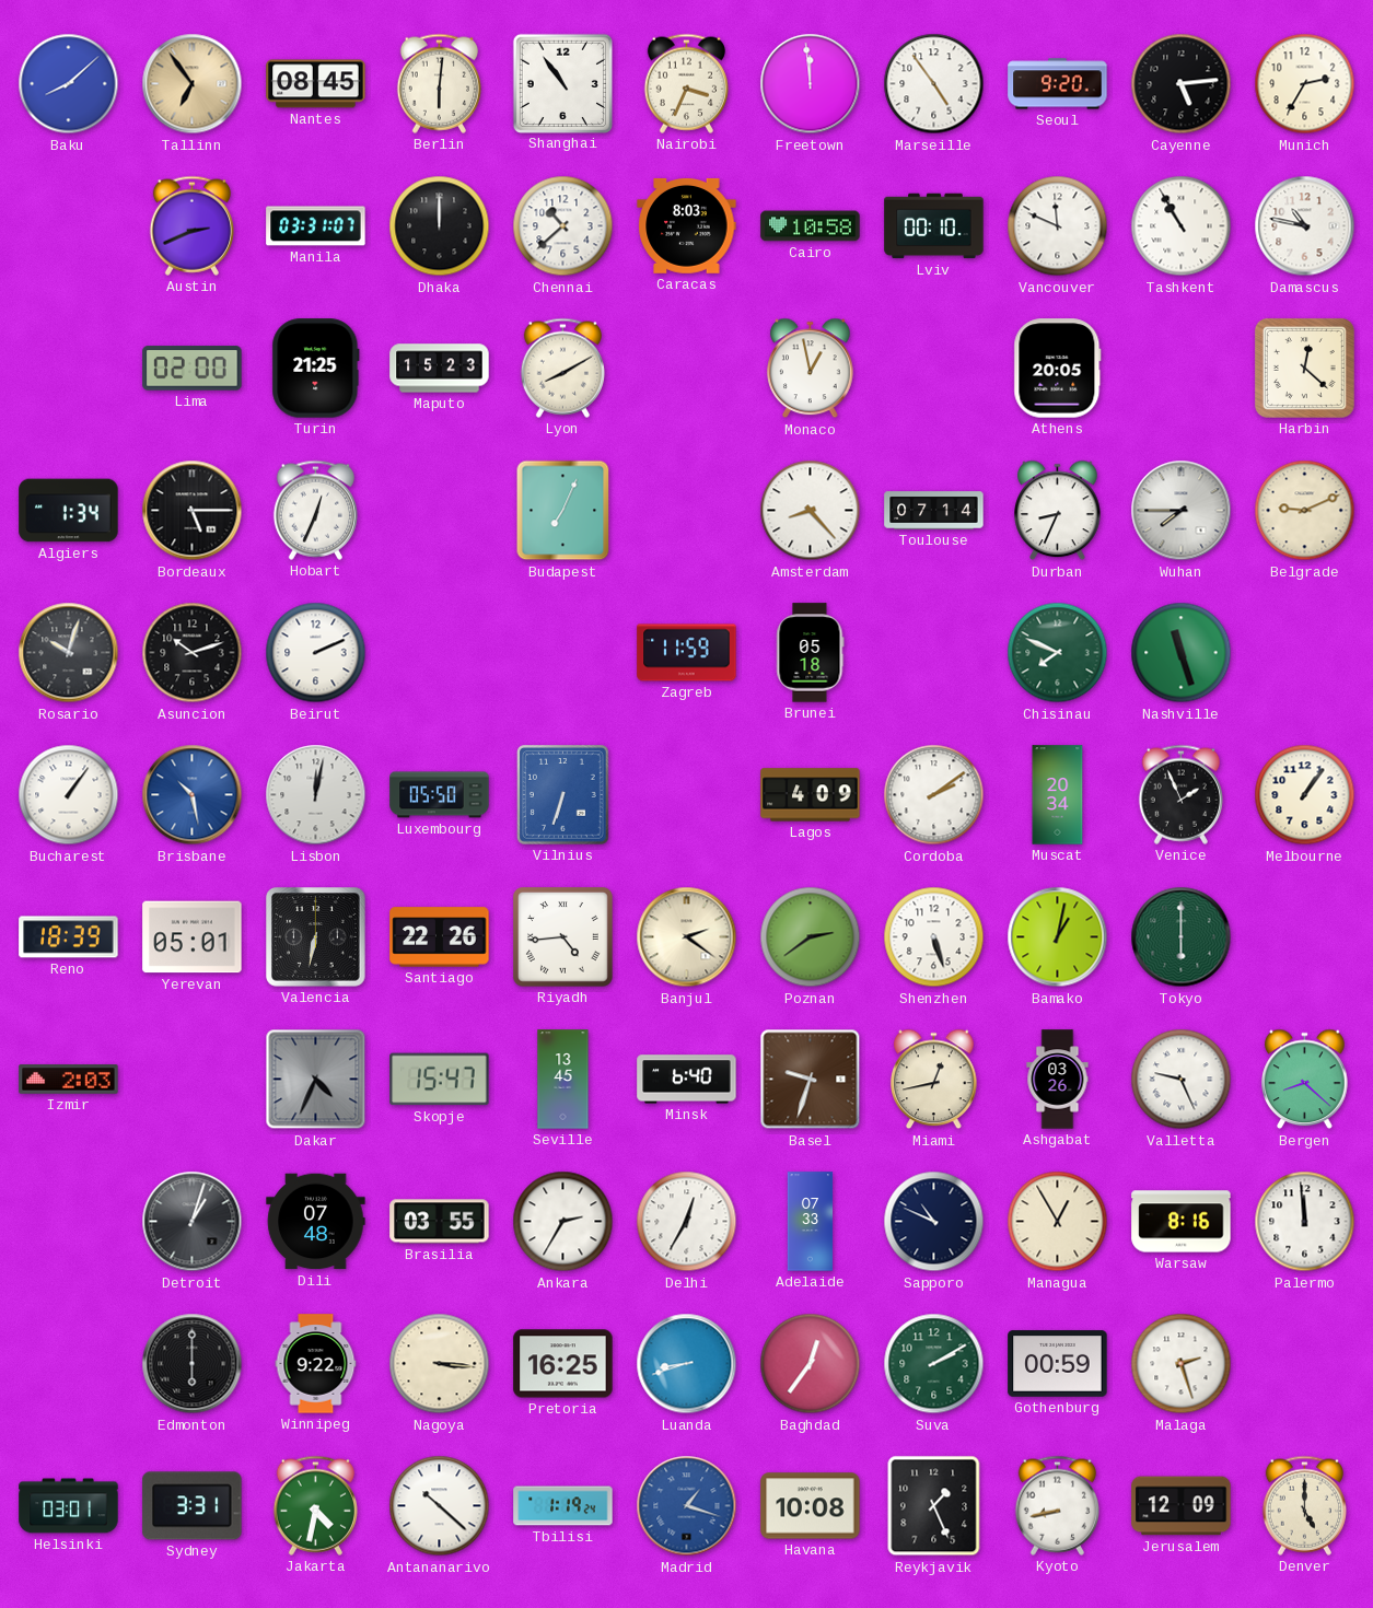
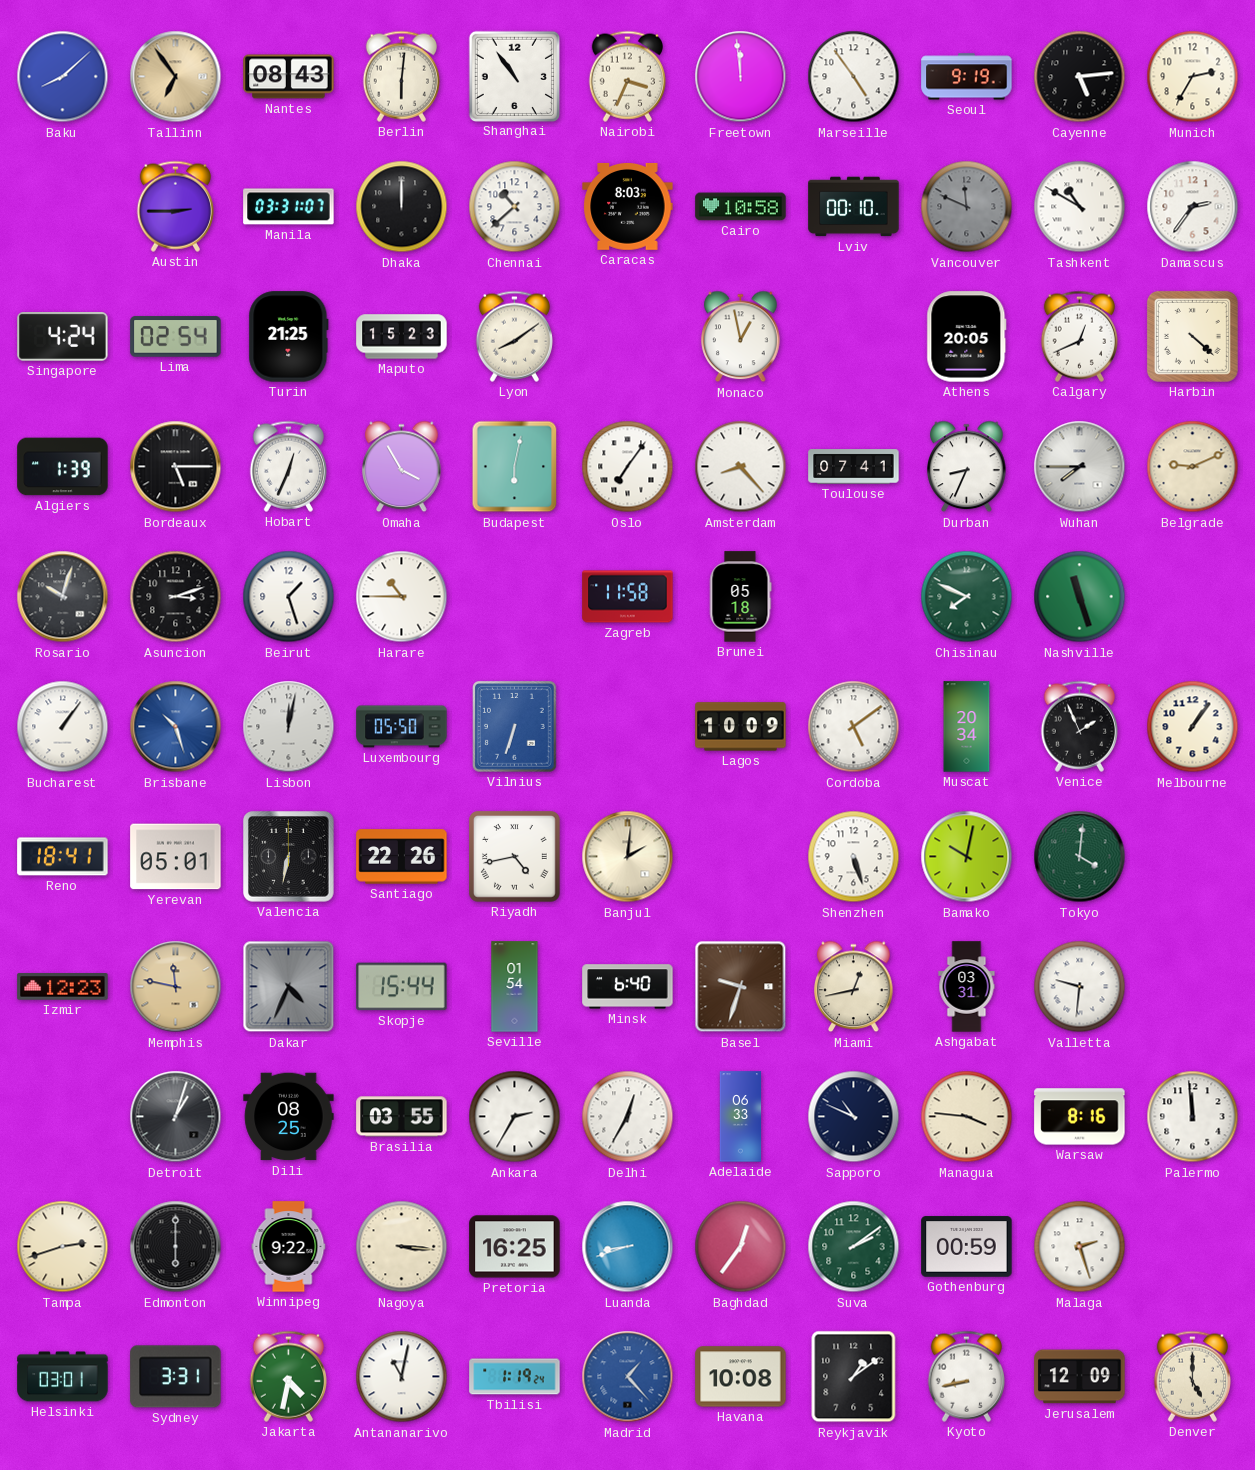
Nantes: 08:45 -> 08:43
Seoul: 9:20 -> 9:19
Austin: 2:41 -> 2:45
Vancouver dial: white -> grey
Tashkent: 10:55 -> 10:50
Damascus: 10:47 -> 2:36
Singapore: none -> 4:24
Lima: 02:00 -> 02:54
Lyon: 8:10 -> 8:09
Calgary: none -> 12:41
Harbin: 12:22 -> 4:22
Algiers: 1:34 -> 1:39
Omaha: none -> 3:55
Budapest: 7:04 -> 6:02
Oslo: none -> 7:06
Toulouse: 07:14 -> 07:41
Asuncion: 10:12 -> 3:12
Beirut: 2:11 -> 1:27
Harare: none -> 10:45
Zagreb: 11:59 -> 11:58
Brisbane: 10:28 -> 10:27
Lagos: 4:09 -> 10:09
Cordoba: 2:09 -> 5:09
Reno: 18:39 -> 18:41
Riyadh: 4:44 -> 4:43
Banjul: 2:21 -> 2:01
Poznan: 2:39 -> none
Bamako: 1:02 -> 10:02
Tokyo: 6:00 -> 4:01
Izmir: 2:03 -> 12:23
Memphis: none -> 11:47
Skopje: 15:47 -> 15:44
Seville: 13:45 -> 01:54
Ashgabat: 03:26 -> 03:31
Valletta: 9:26 -> 9:31
Bergen: 8:22 -> none
Dili: 07:48 -> 08:25
Adelaide: 07:33 -> 06:33
Managua: 12:55 -> 3:46
Tampa: none -> 2:42
Suva: 2:10 -> 2:09
Antananarivo: 10:22 -> 11:02
Madrid: 1:18 -> 1:23
Reykjavik: 1:26 -> 1:09
